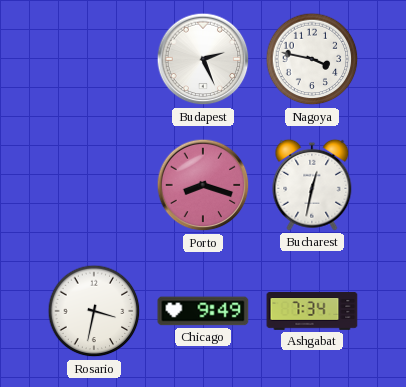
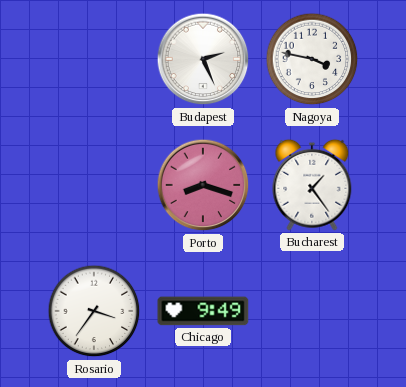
Bucharest: 12:32 -> 1:24
Rosario: 3:32 -> 3:36
Ashgabat: 7:34 -> none
